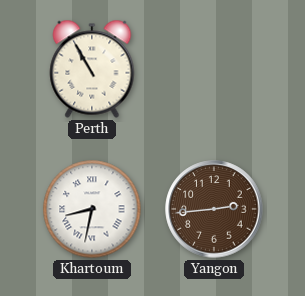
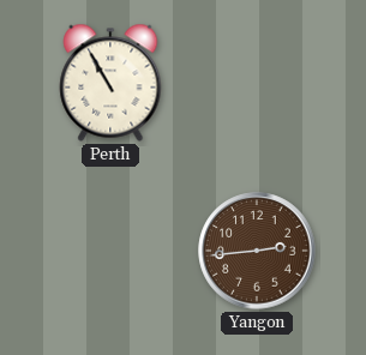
Khartoum: 8:32 -> none
